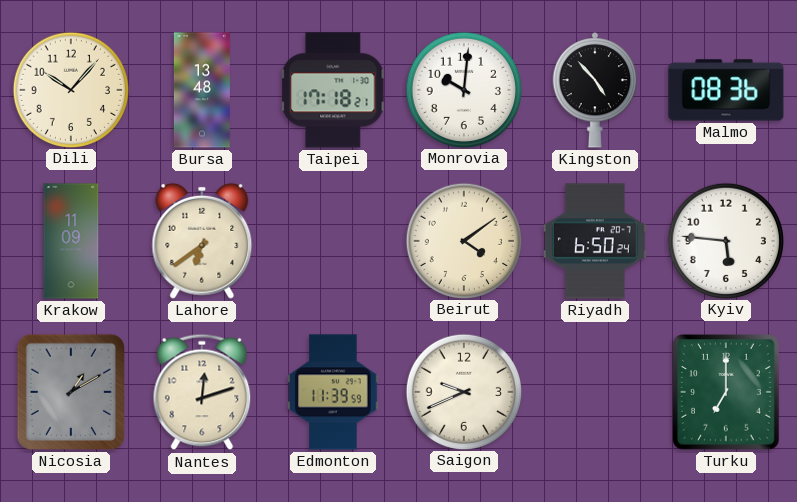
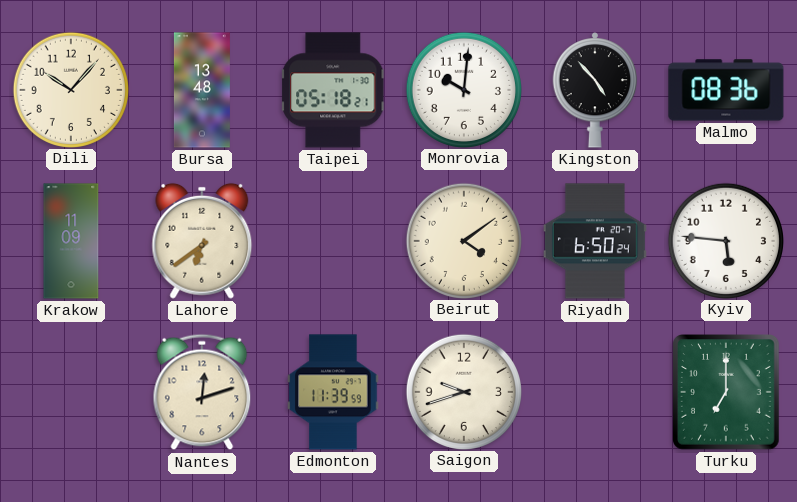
Taipei: 17:18 -> 05:18
Nicosia: 1:10 -> none
Saigon: 9:41 -> 9:42
